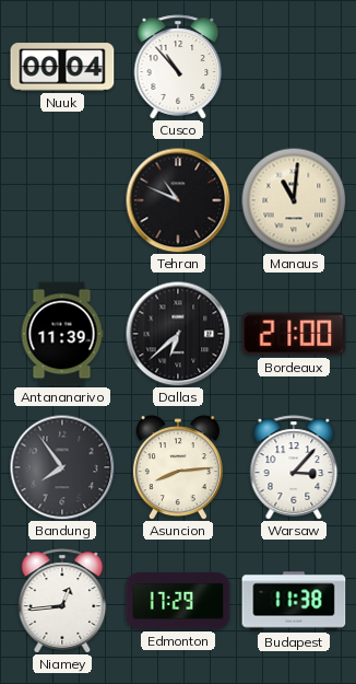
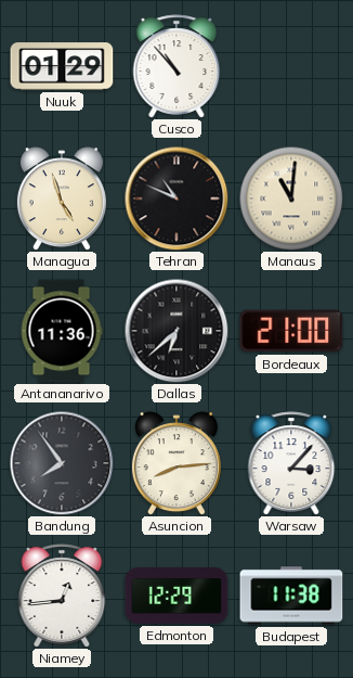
Nuuk: 00:04 -> 01:29
Managua: none -> 4:57
Antananarivo: 11:39 -> 11:36
Edmonton: 17:29 -> 12:29
